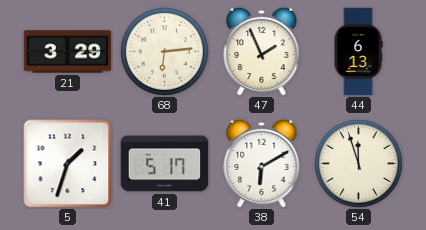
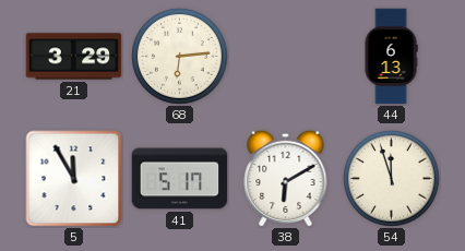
47: 1:56 -> none
5: 1:33 -> 11:55
